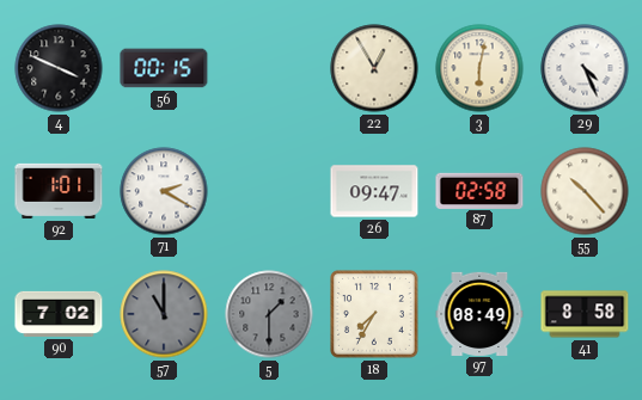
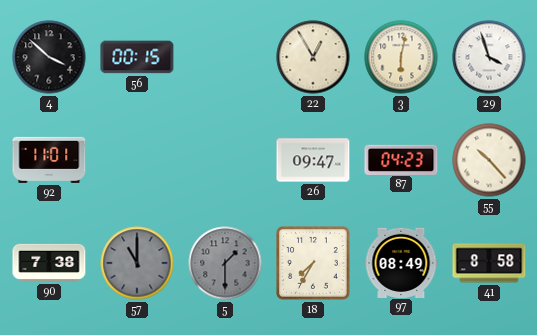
4: 3:49 -> 3:52
29: 4:26 -> 3:57
92: 1:01 -> 11:01
71: 2:20 -> none
87: 02:58 -> 04:23
90: 7:02 -> 7:38
